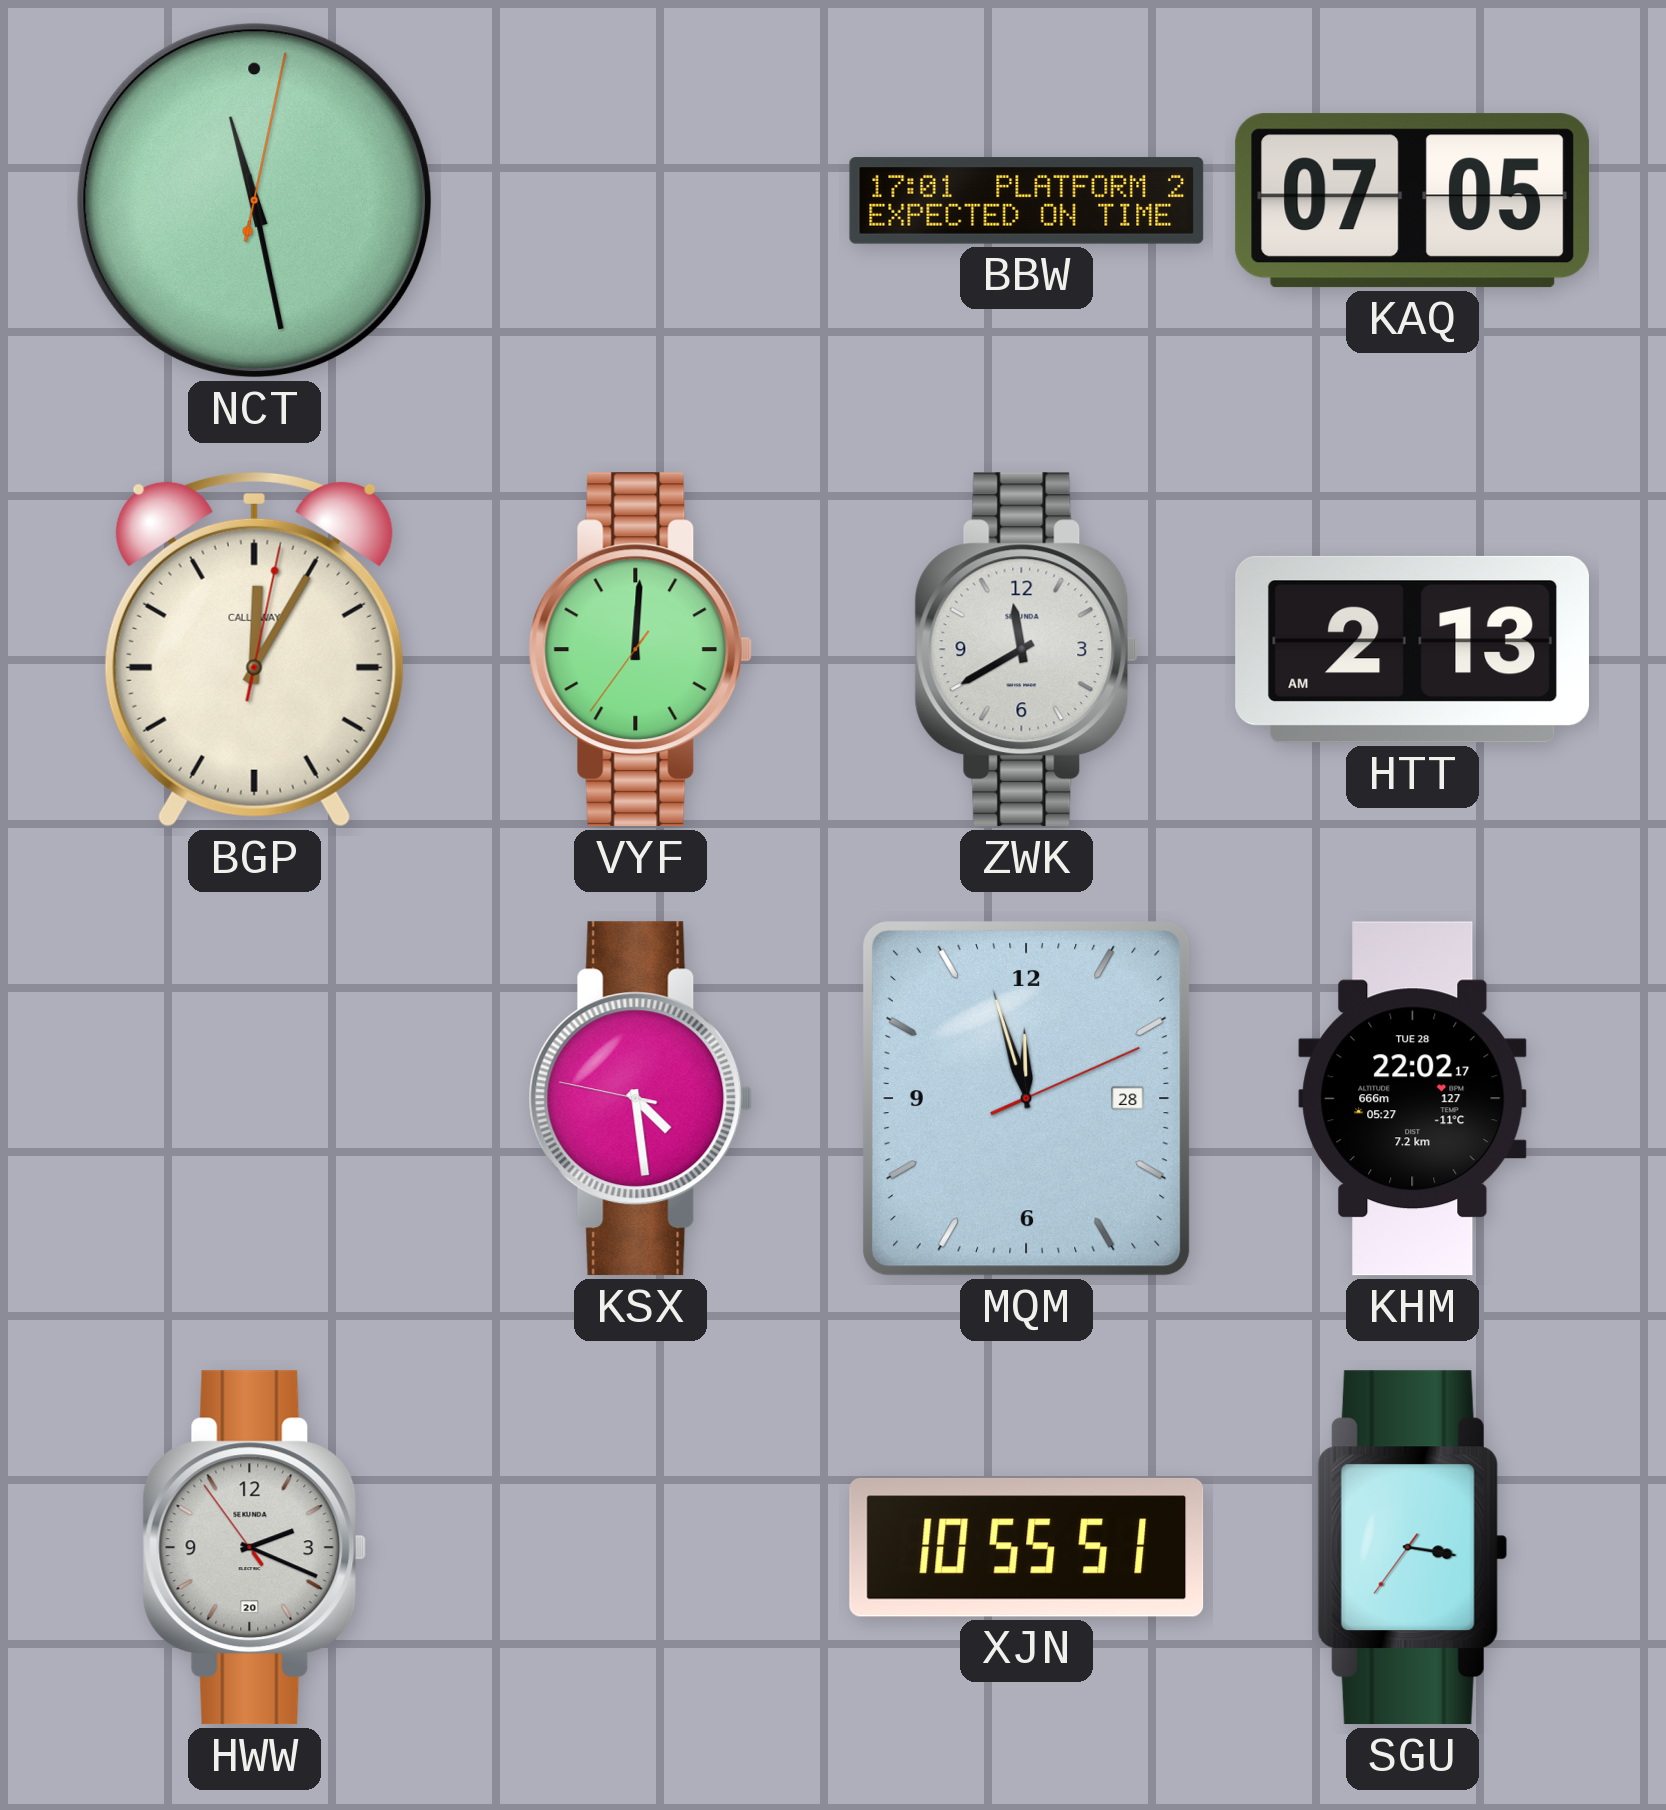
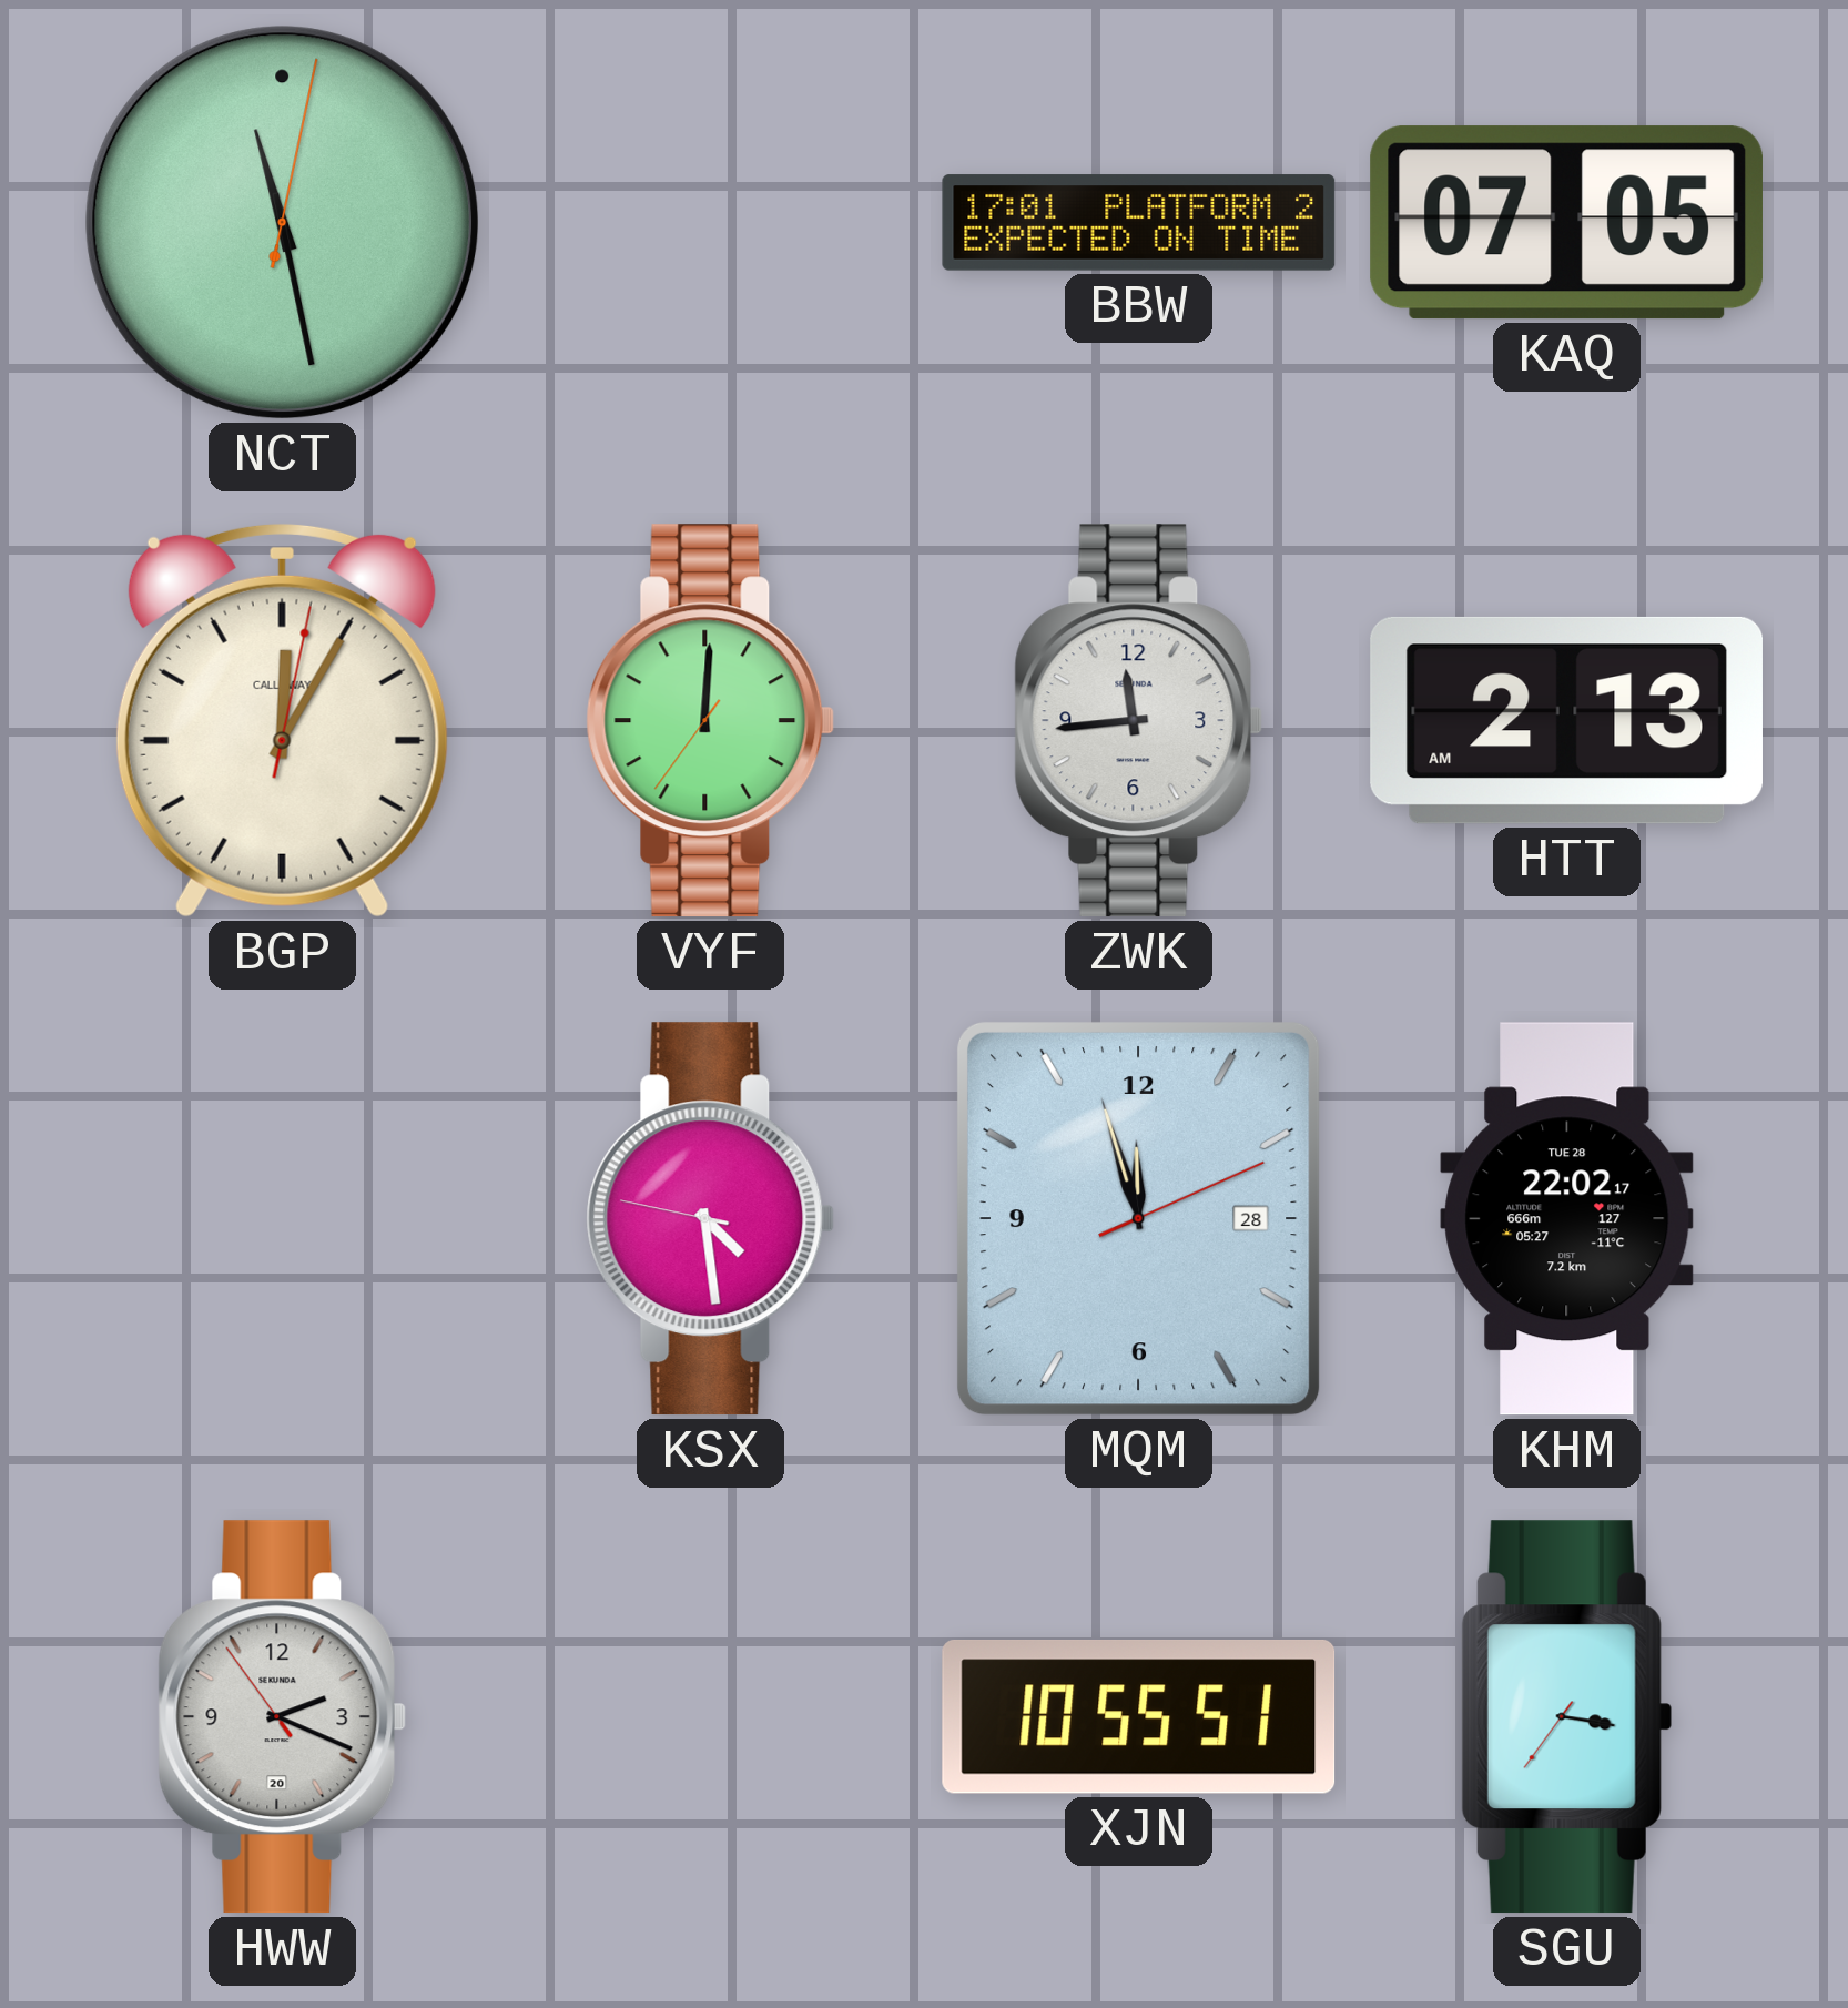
ZWK: 11:40 -> 11:44
